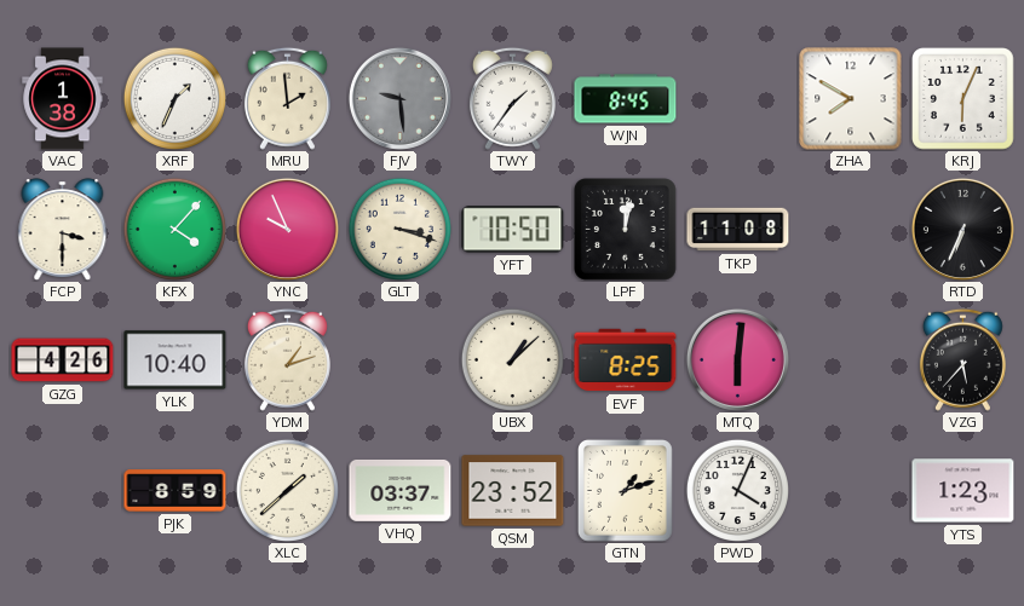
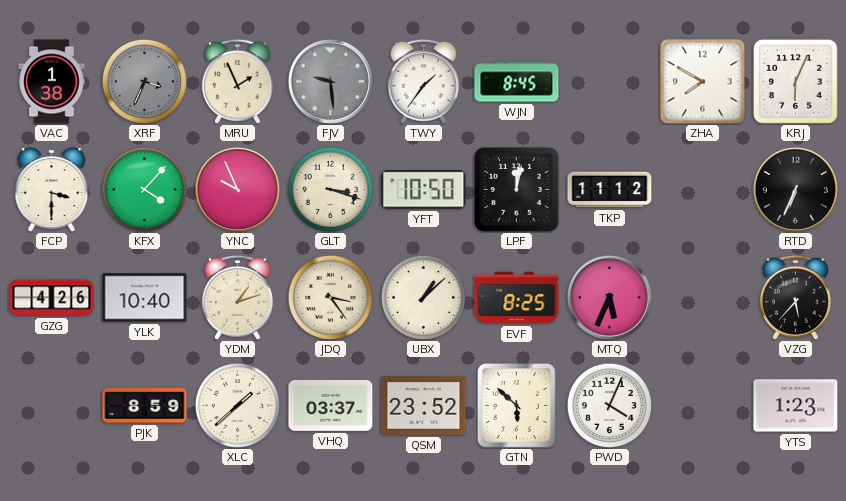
XRF: 1:34 -> 3:34
XRF dial: white -> grey
MRU: 1:59 -> 1:56
TKP: 11:08 -> 11:12
JDQ: none -> 3:24
MTQ: 6:01 -> 5:34
GTN: 1:12 -> 5:52
